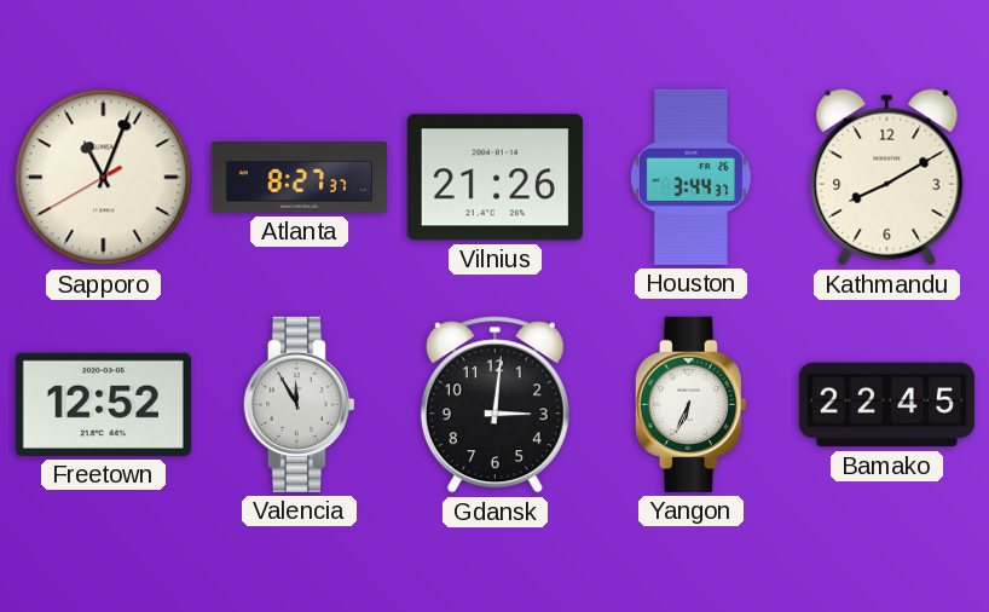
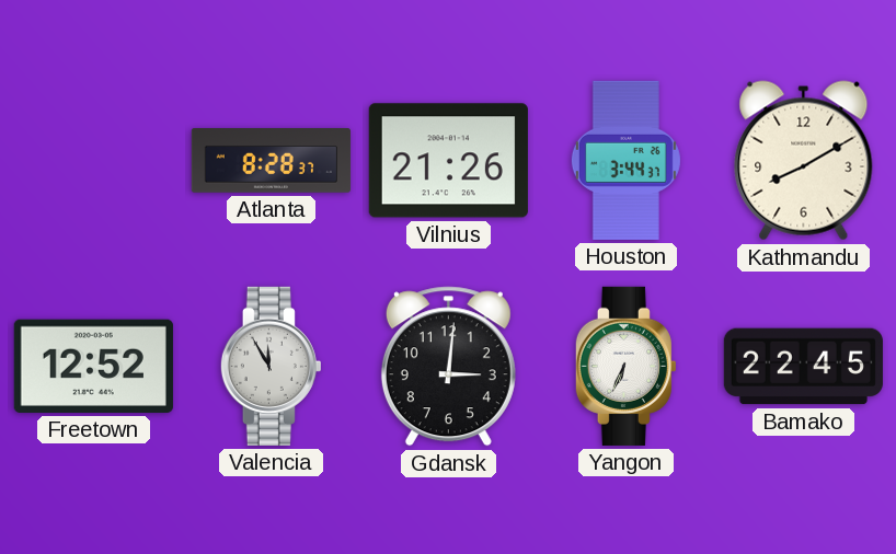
Sapporo: 11:03 -> none
Atlanta: 8:27 -> 8:28
